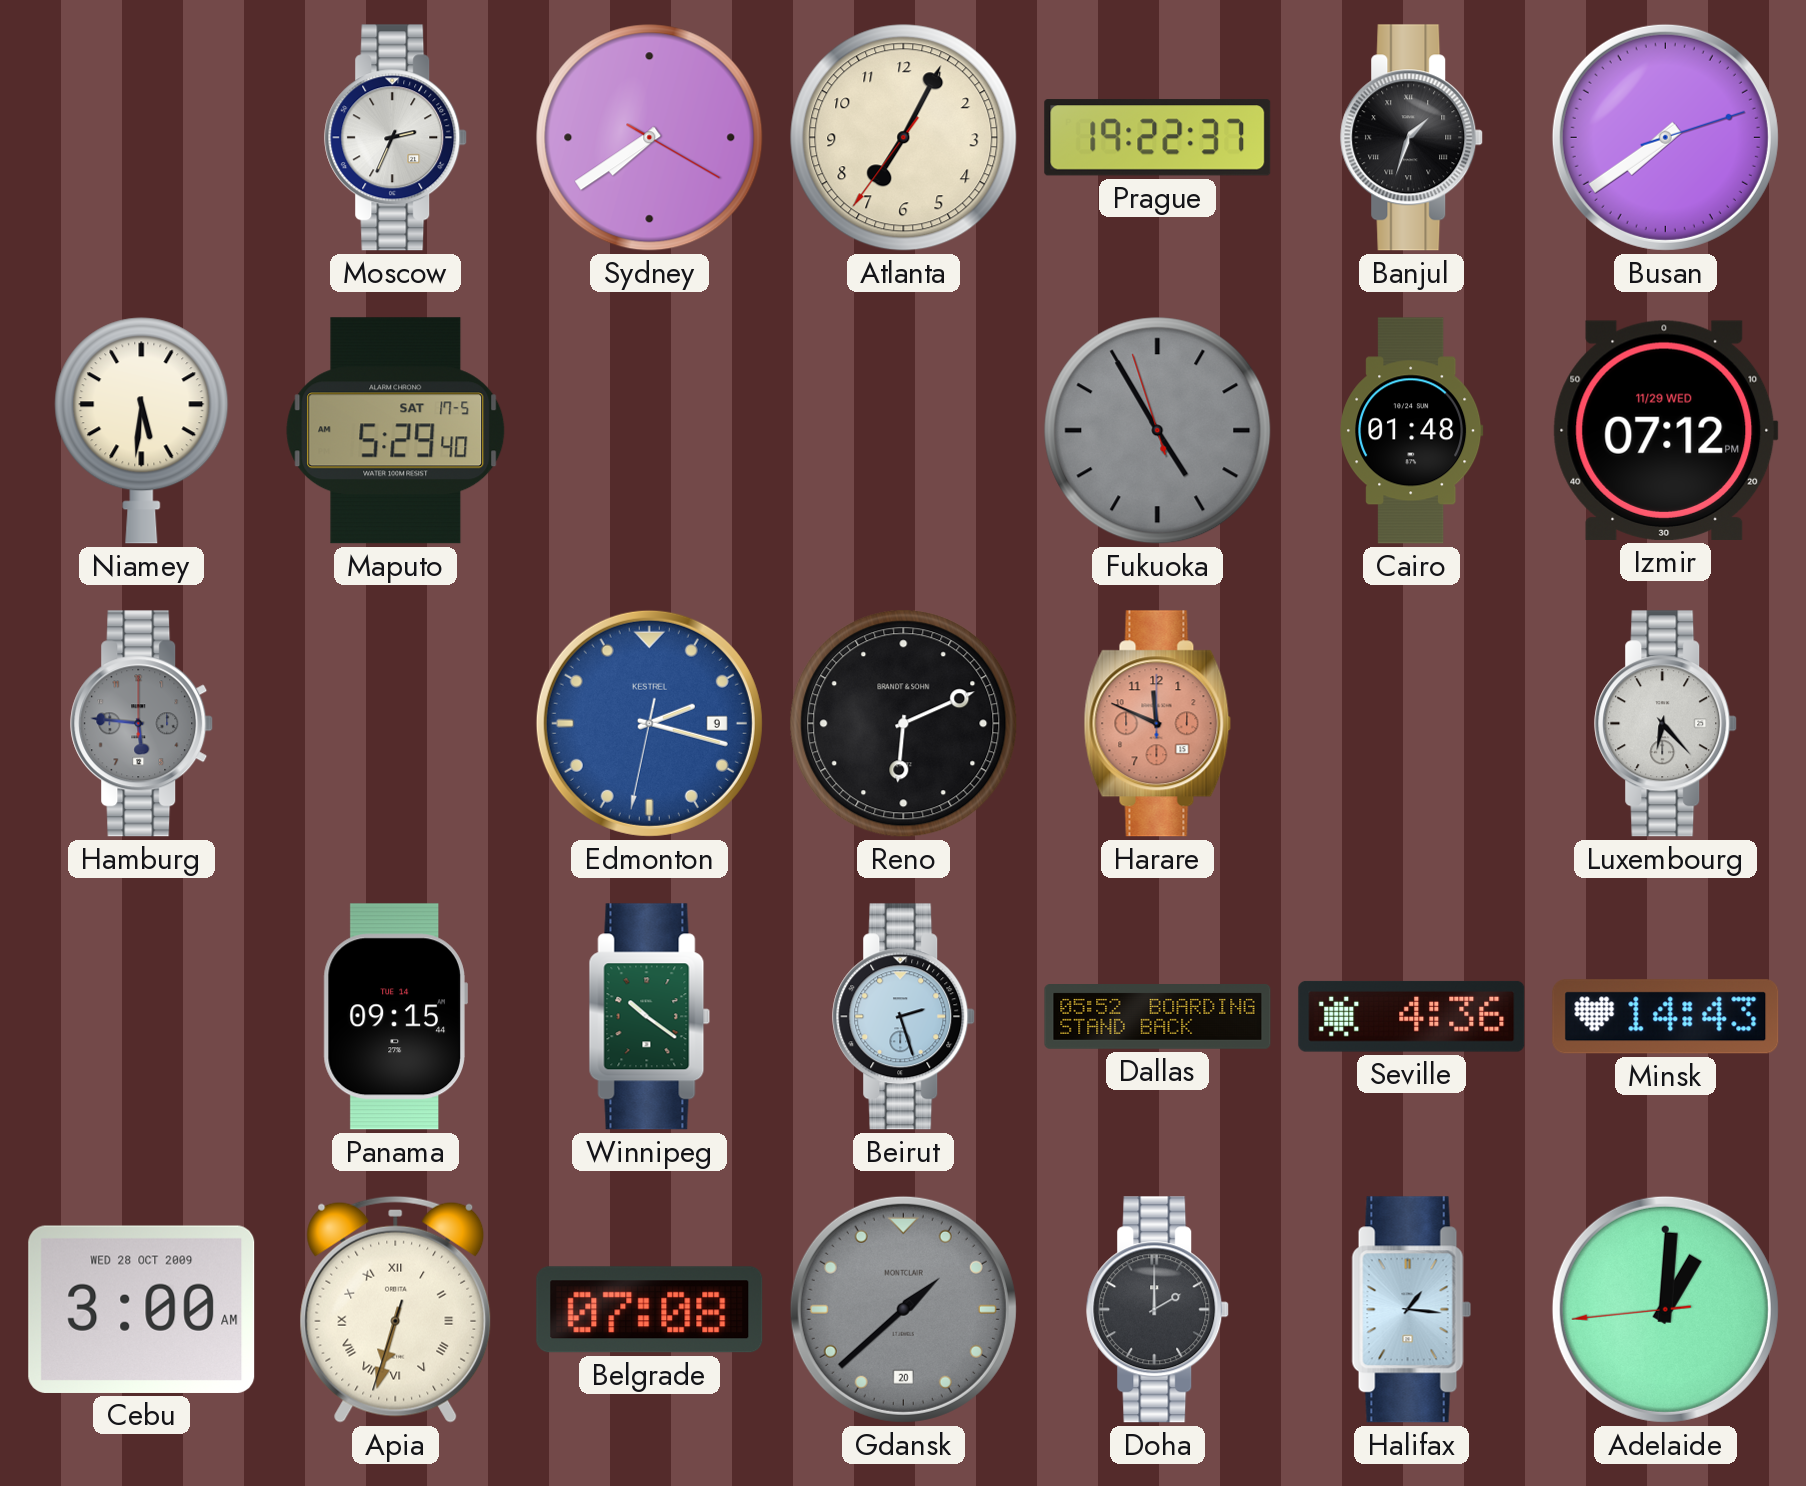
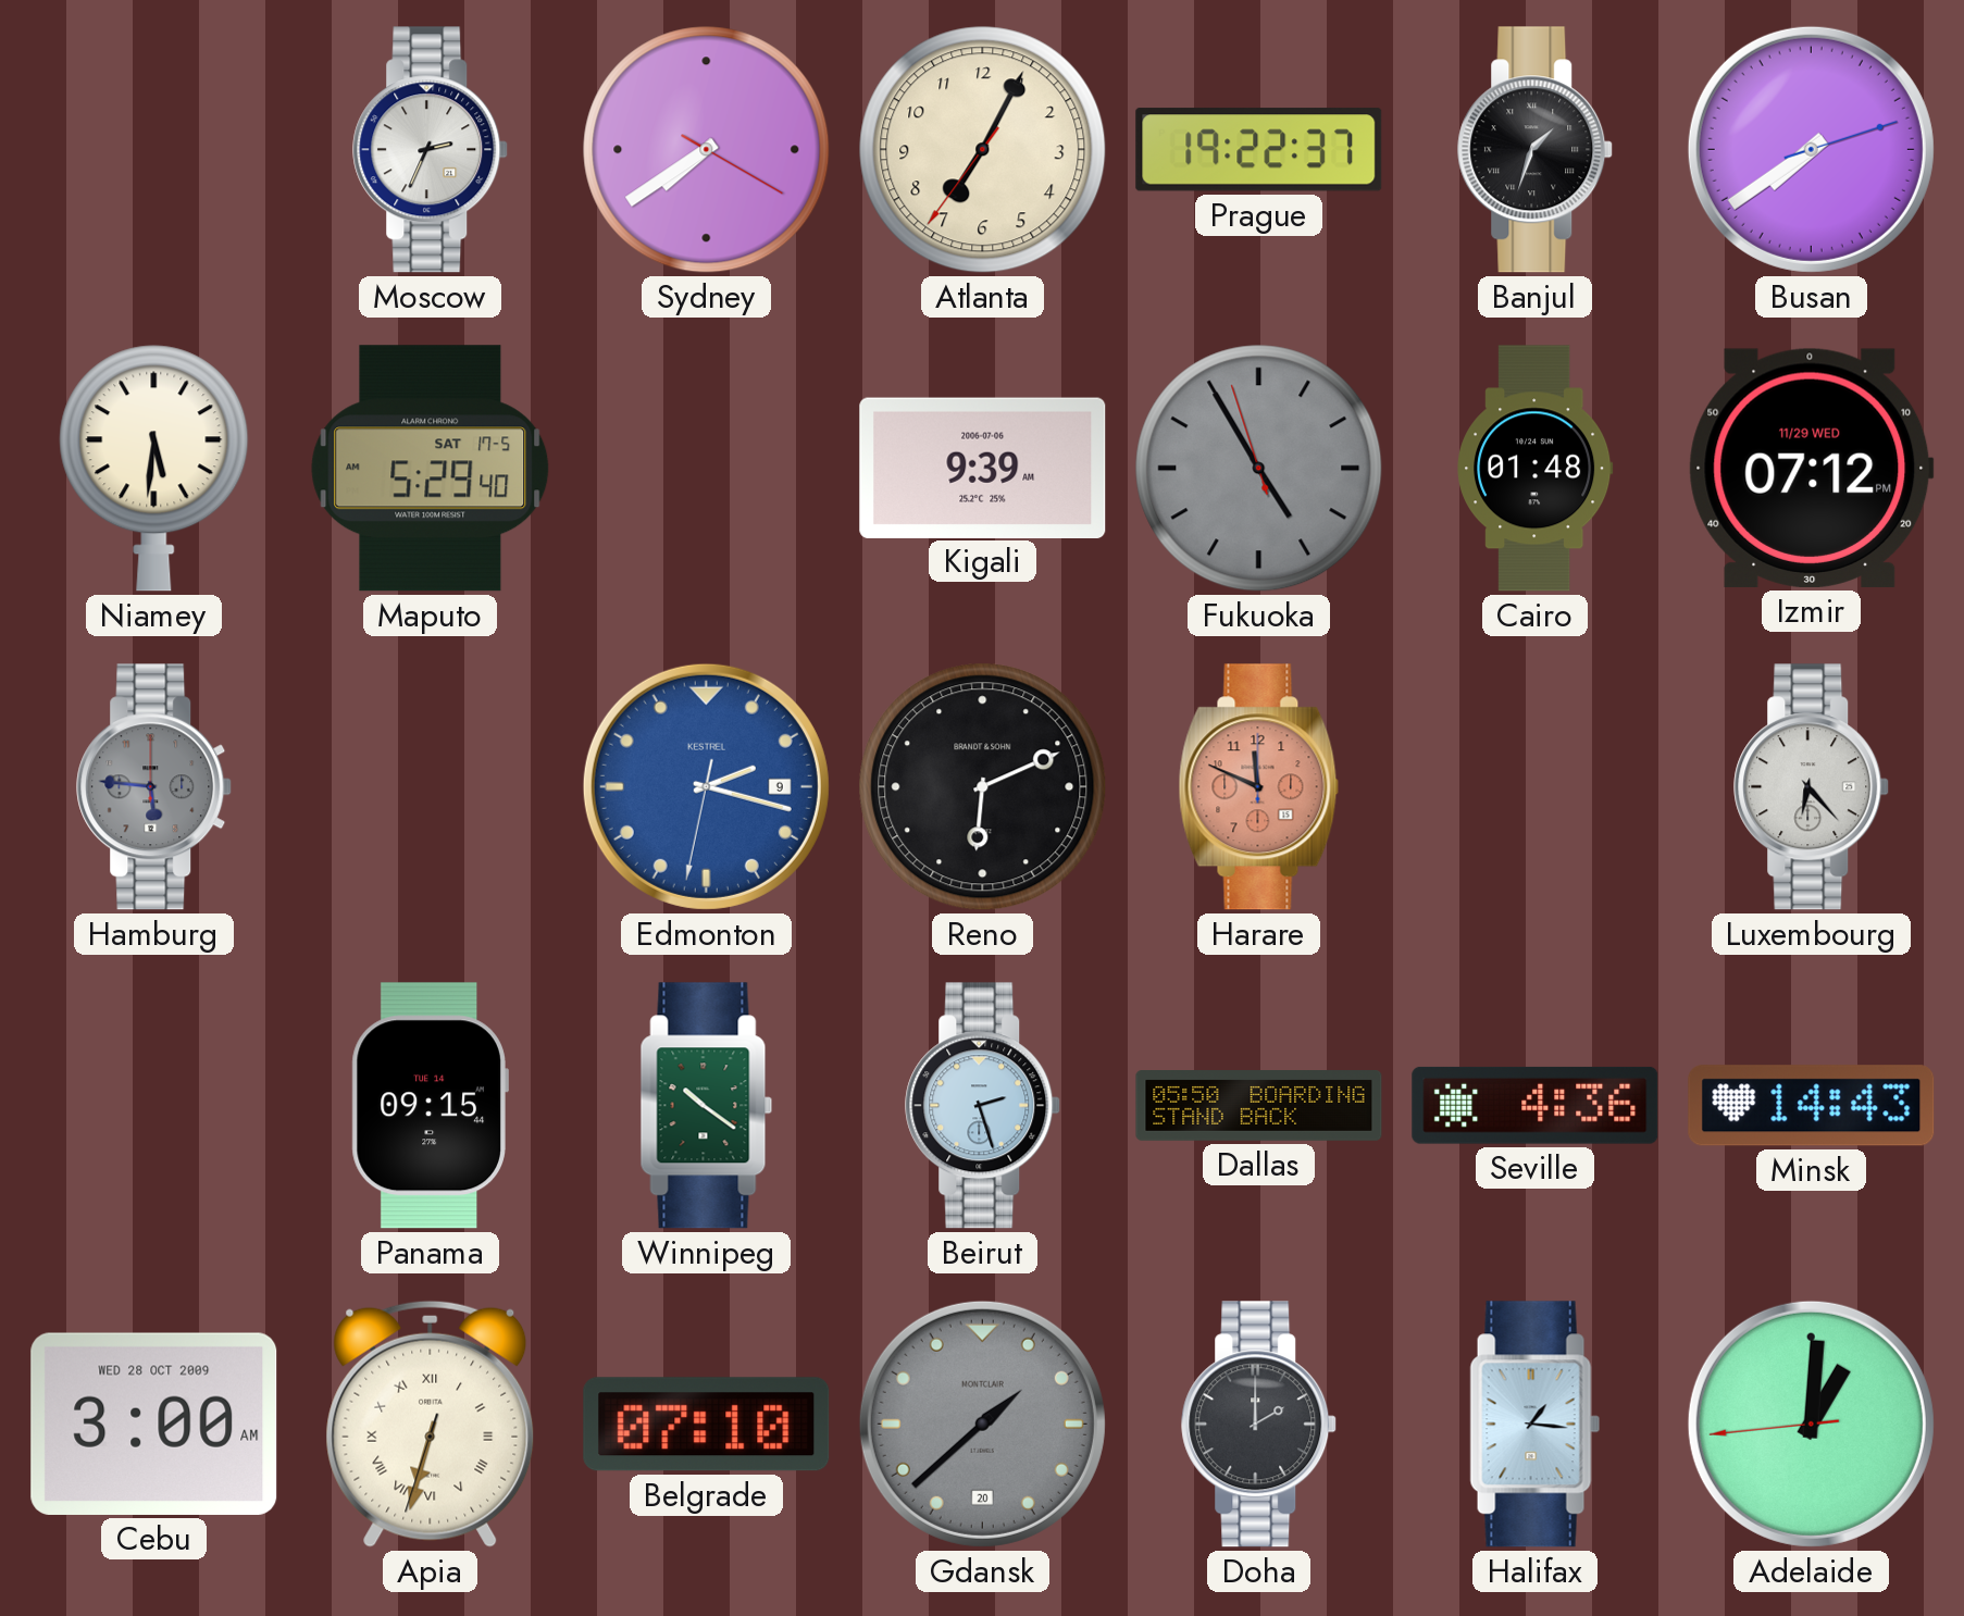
Kigali: none -> 9:39
Dallas: 05:52 -> 05:50
Belgrade: 07:08 -> 07:10
